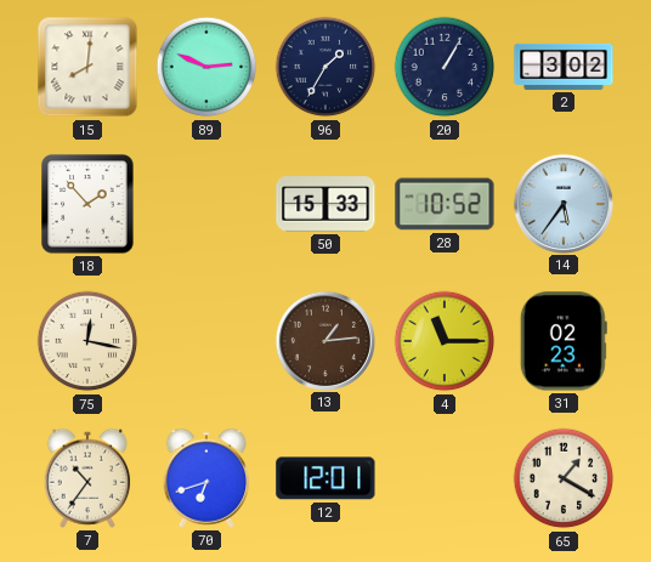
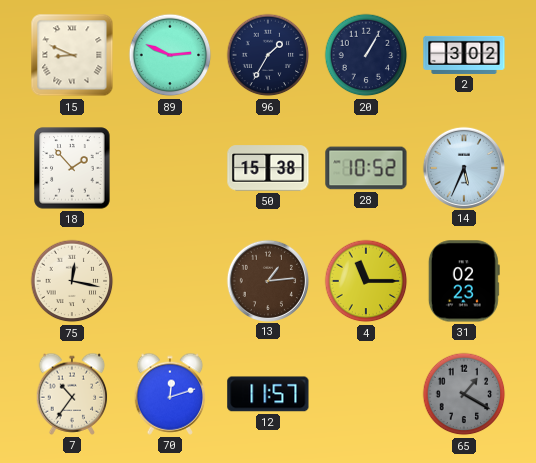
15: 8:01 -> 8:49
50: 15:33 -> 15:38
14: 5:36 -> 5:34
70: 6:42 -> 12:12
12: 12:01 -> 11:57
65 dial: cream -> grey
